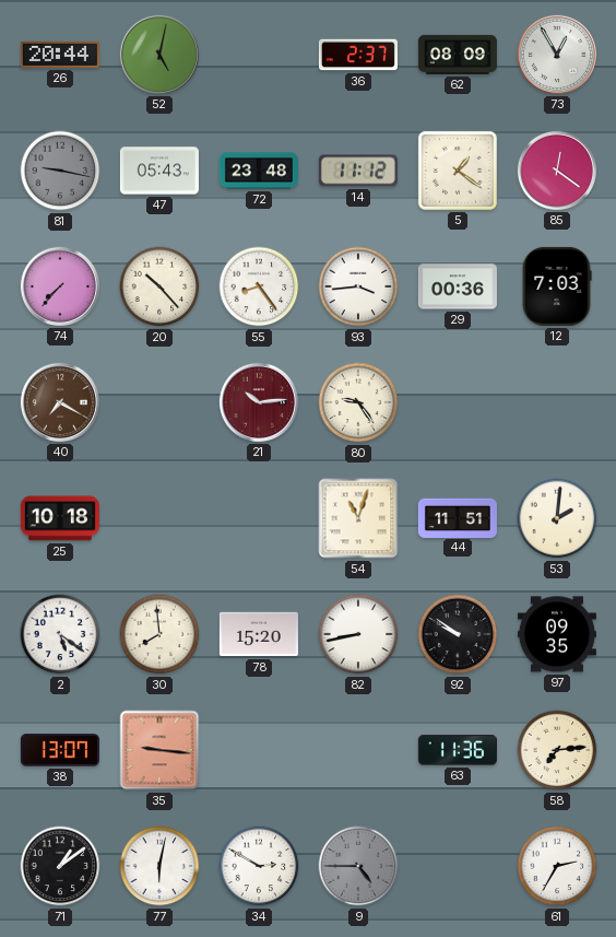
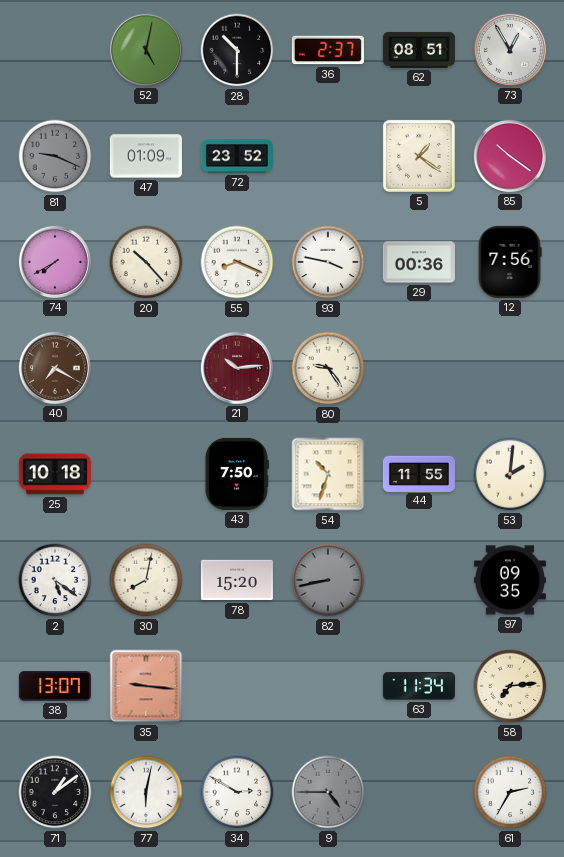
26: 20:44 -> none
28: none -> 10:30
62: 08:09 -> 08:51
81: 9:17 -> 9:19
47: 05:43 -> 01:09
72: 23:48 -> 23:52
14: 11:12 -> none
85: 12:21 -> 10:21
74: 7:37 -> 7:40
55: 8:24 -> 8:19
93: 3:44 -> 3:47
12: 7:03 -> 7:56
43: none -> 7:50
54: 11:03 -> 10:33
44: 11:51 -> 11:55
30: 7:59 -> 8:02
82 dial: white -> grey
92: 9:51 -> none
63: 11:36 -> 11:34
